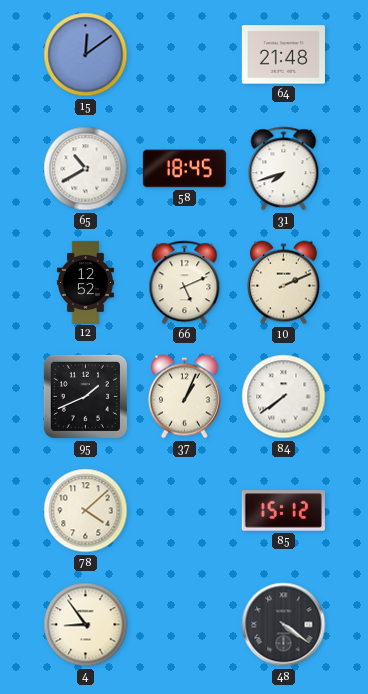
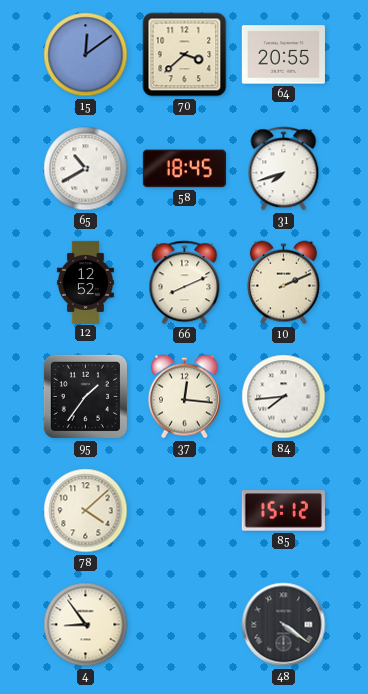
70: none -> 3:38
64: 21:48 -> 20:55
66: 5:11 -> 8:11
95: 1:41 -> 1:36
37: 1:04 -> 12:16
84: 7:39 -> 7:44
